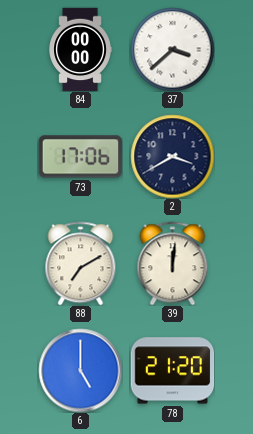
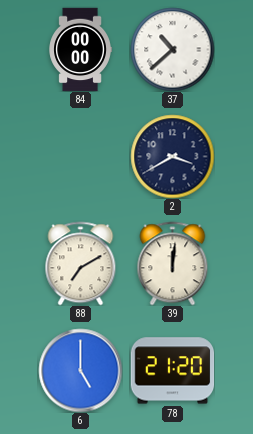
37: 3:38 -> 10:38
73: 17:06 -> none
